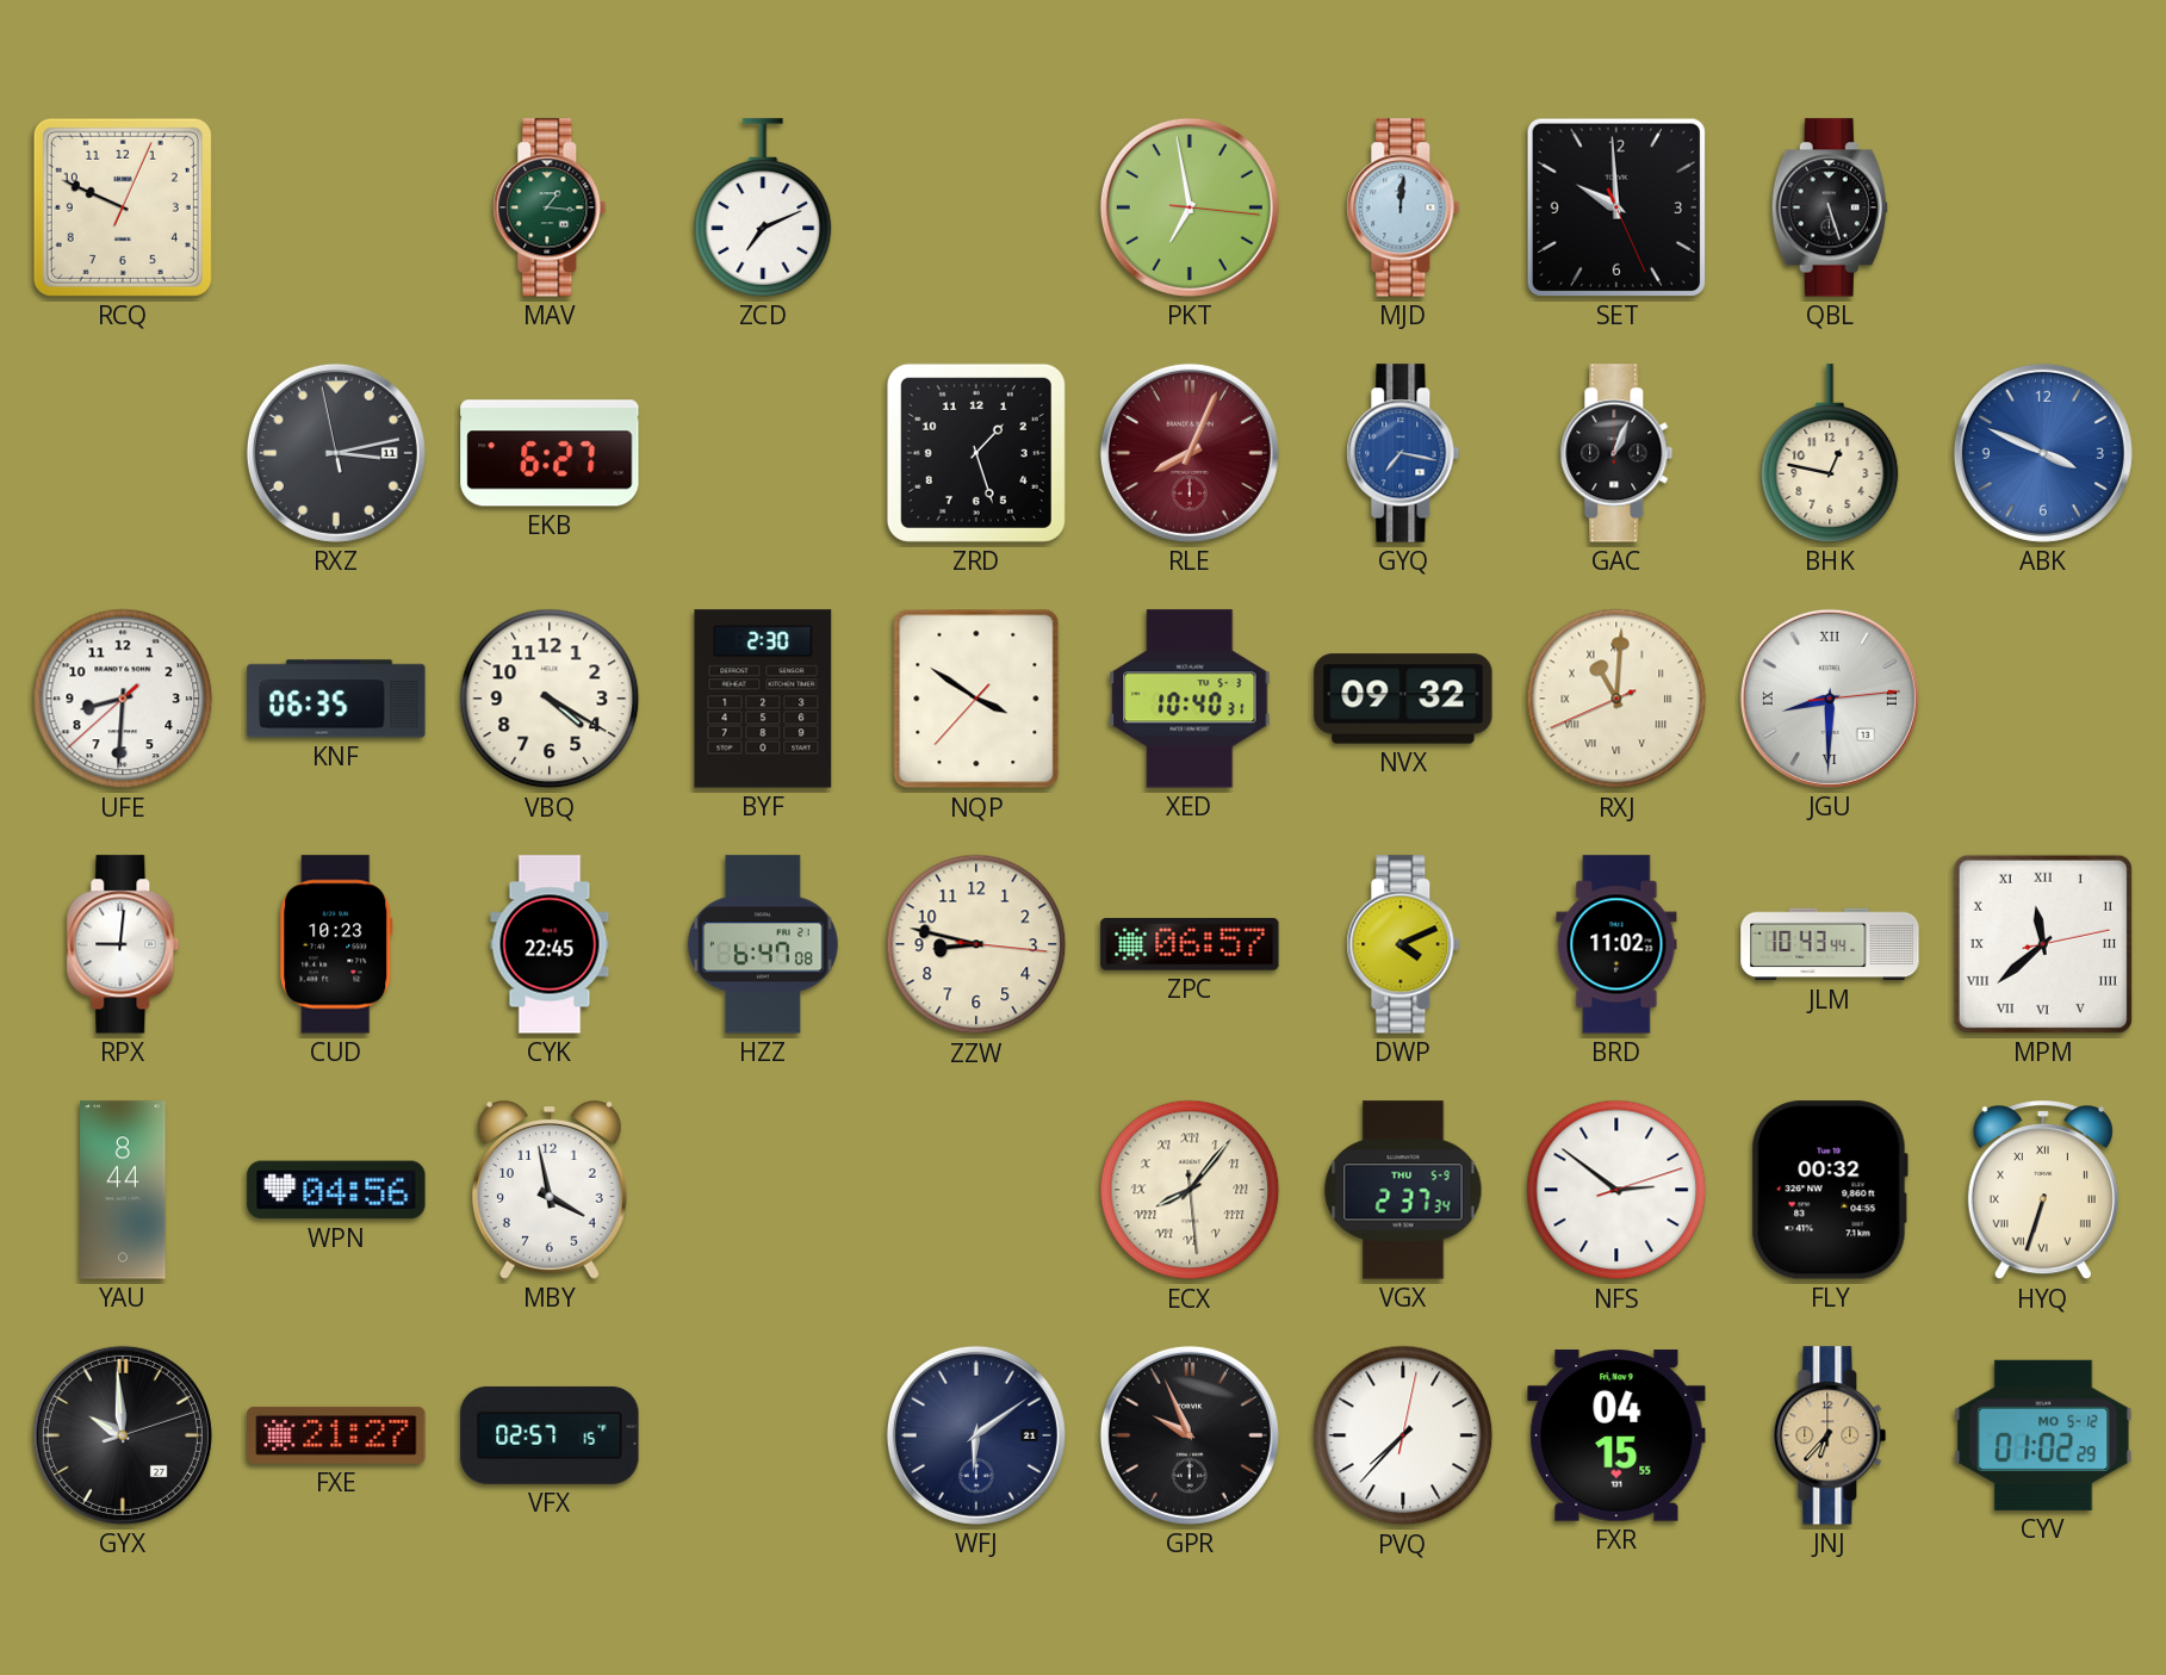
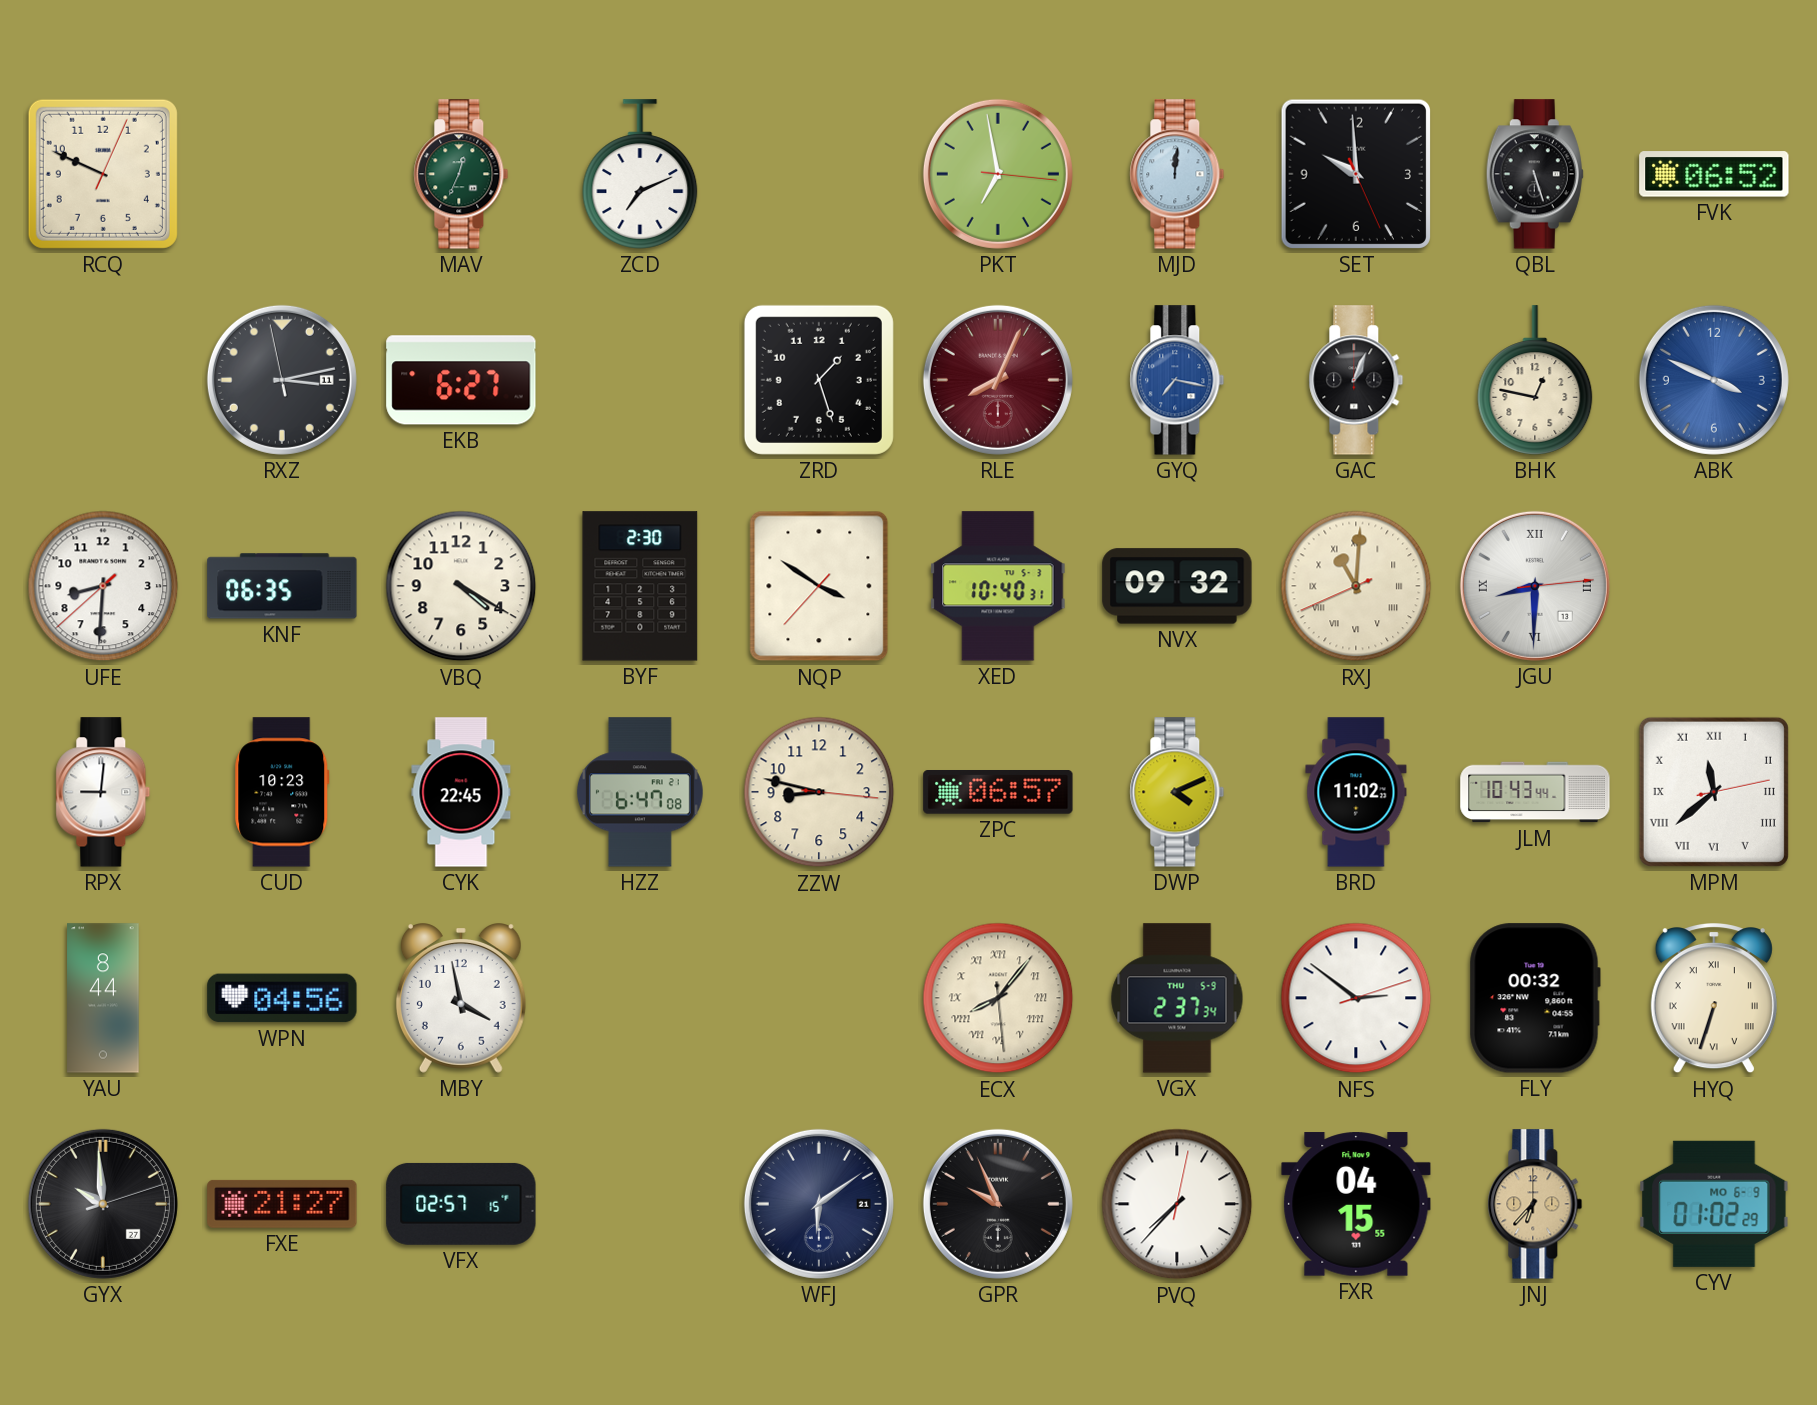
MAV: 1:16 -> 12:34
FVK: none -> 06:52
CYV date: MO 5-12 -> MO 6-9
